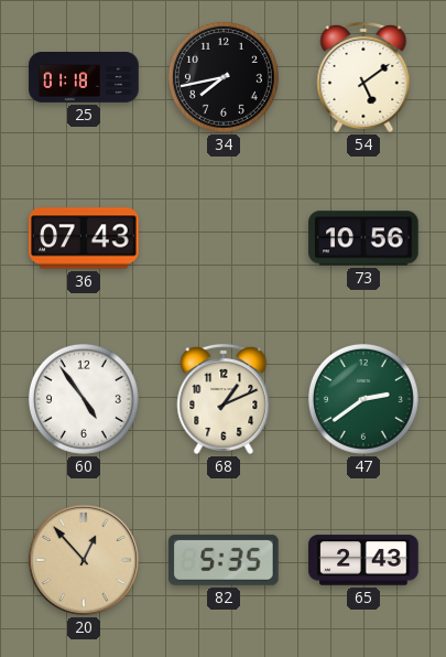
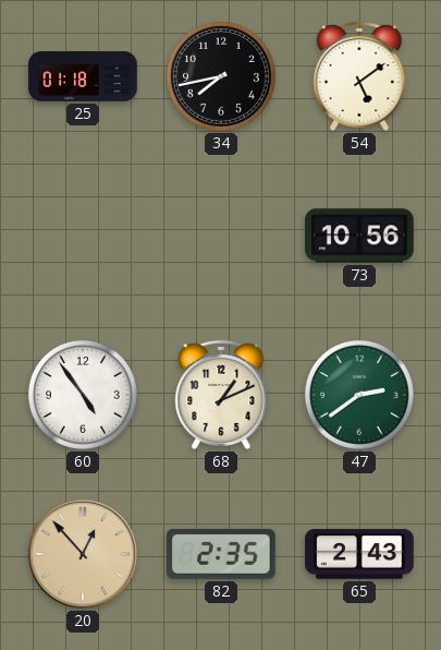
36: 07:43 -> none
82: 5:35 -> 2:35
